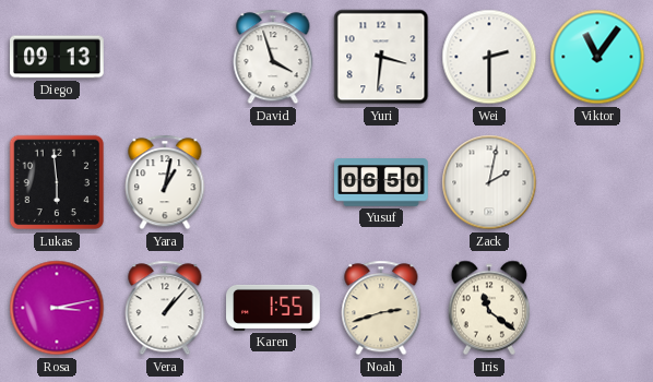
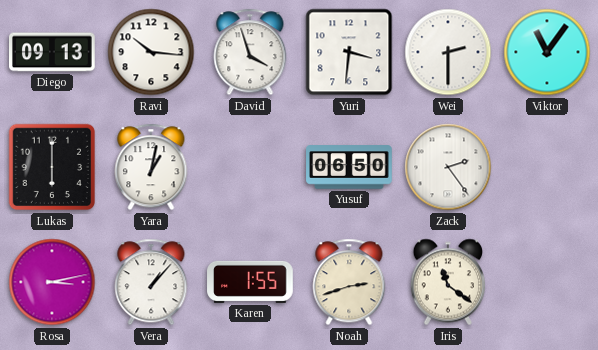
Ravi: none -> 10:16
Lukas: 5:59 -> 6:00
Zack: 2:02 -> 2:24
